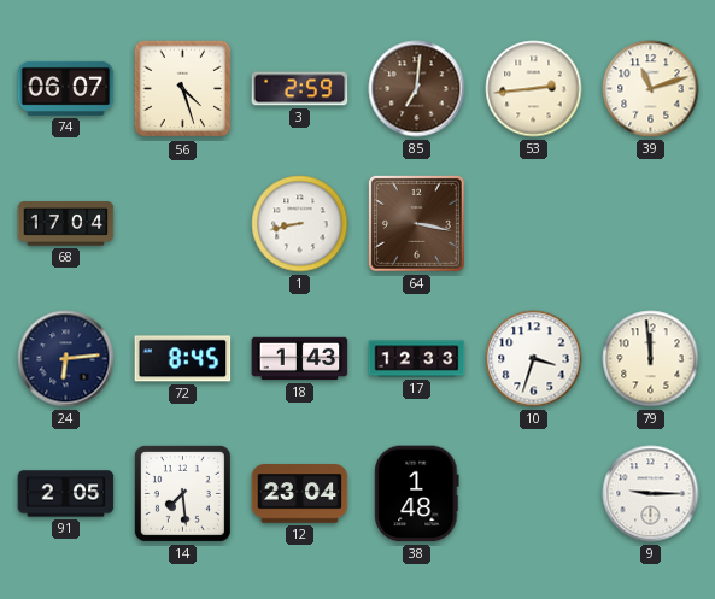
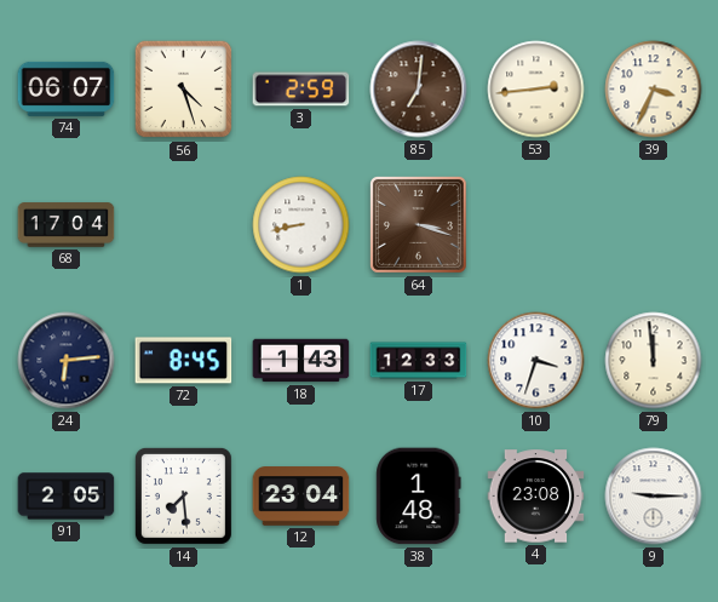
39: 11:12 -> 3:34
64: 3:17 -> 3:18
4: none -> 23:08
